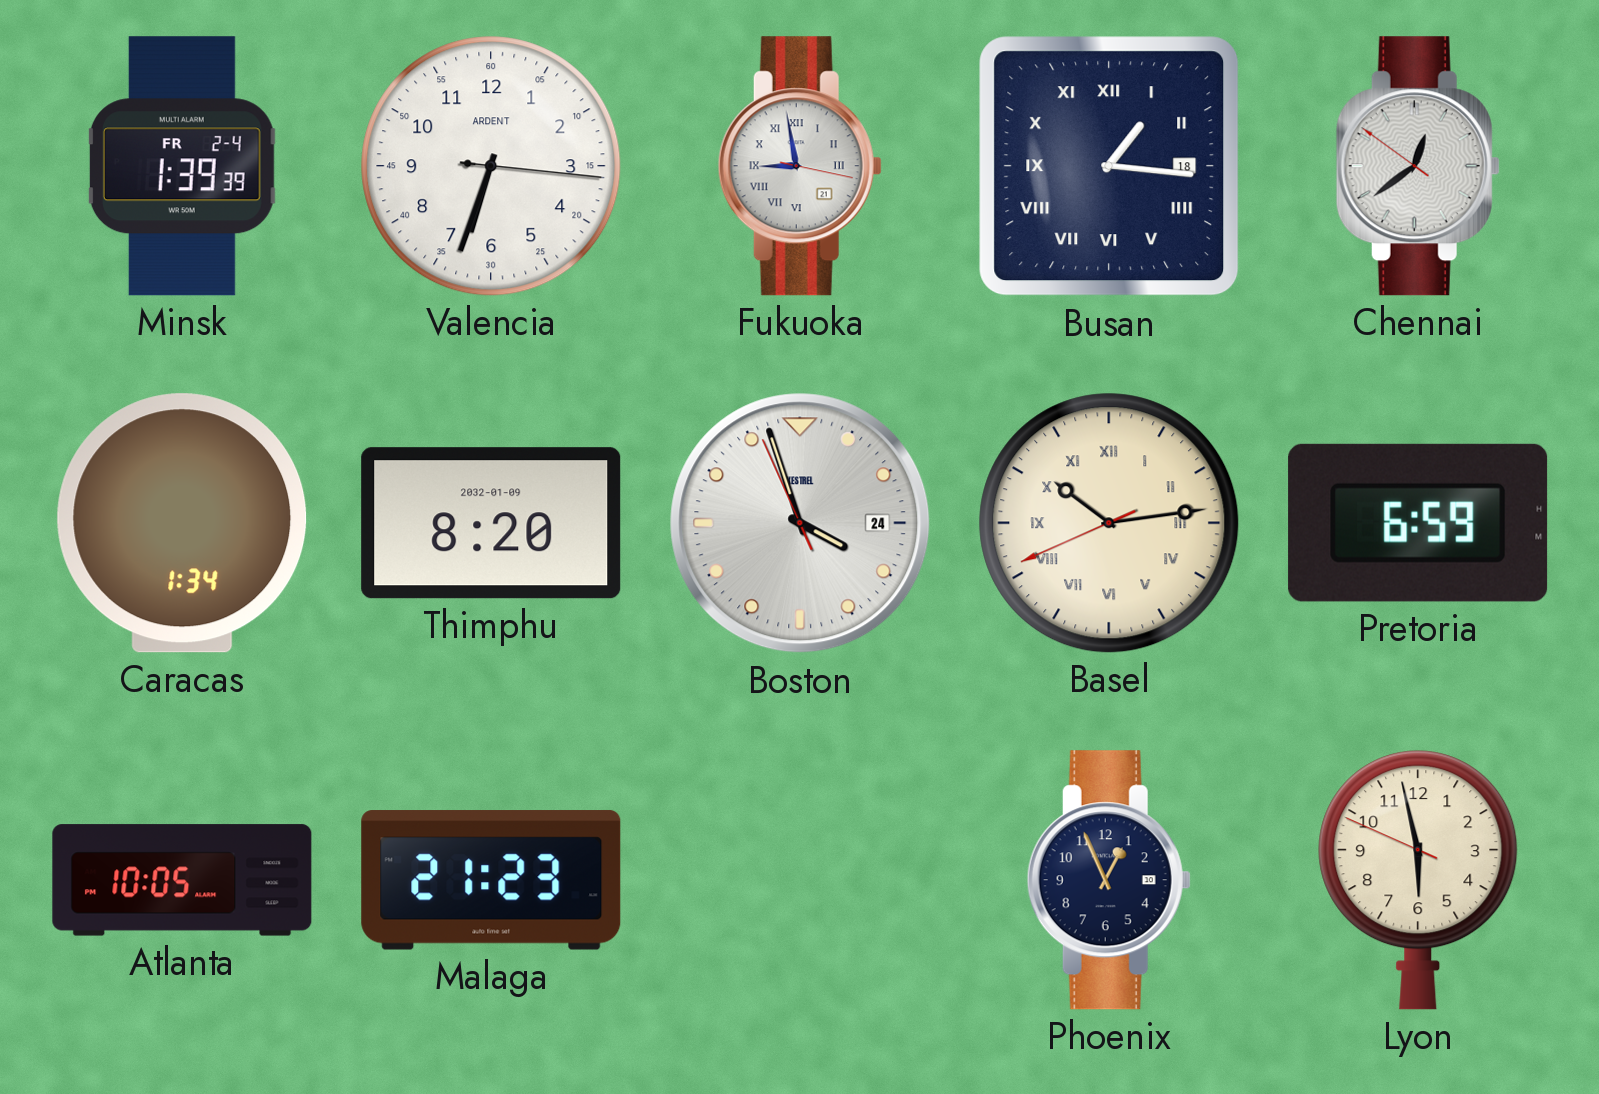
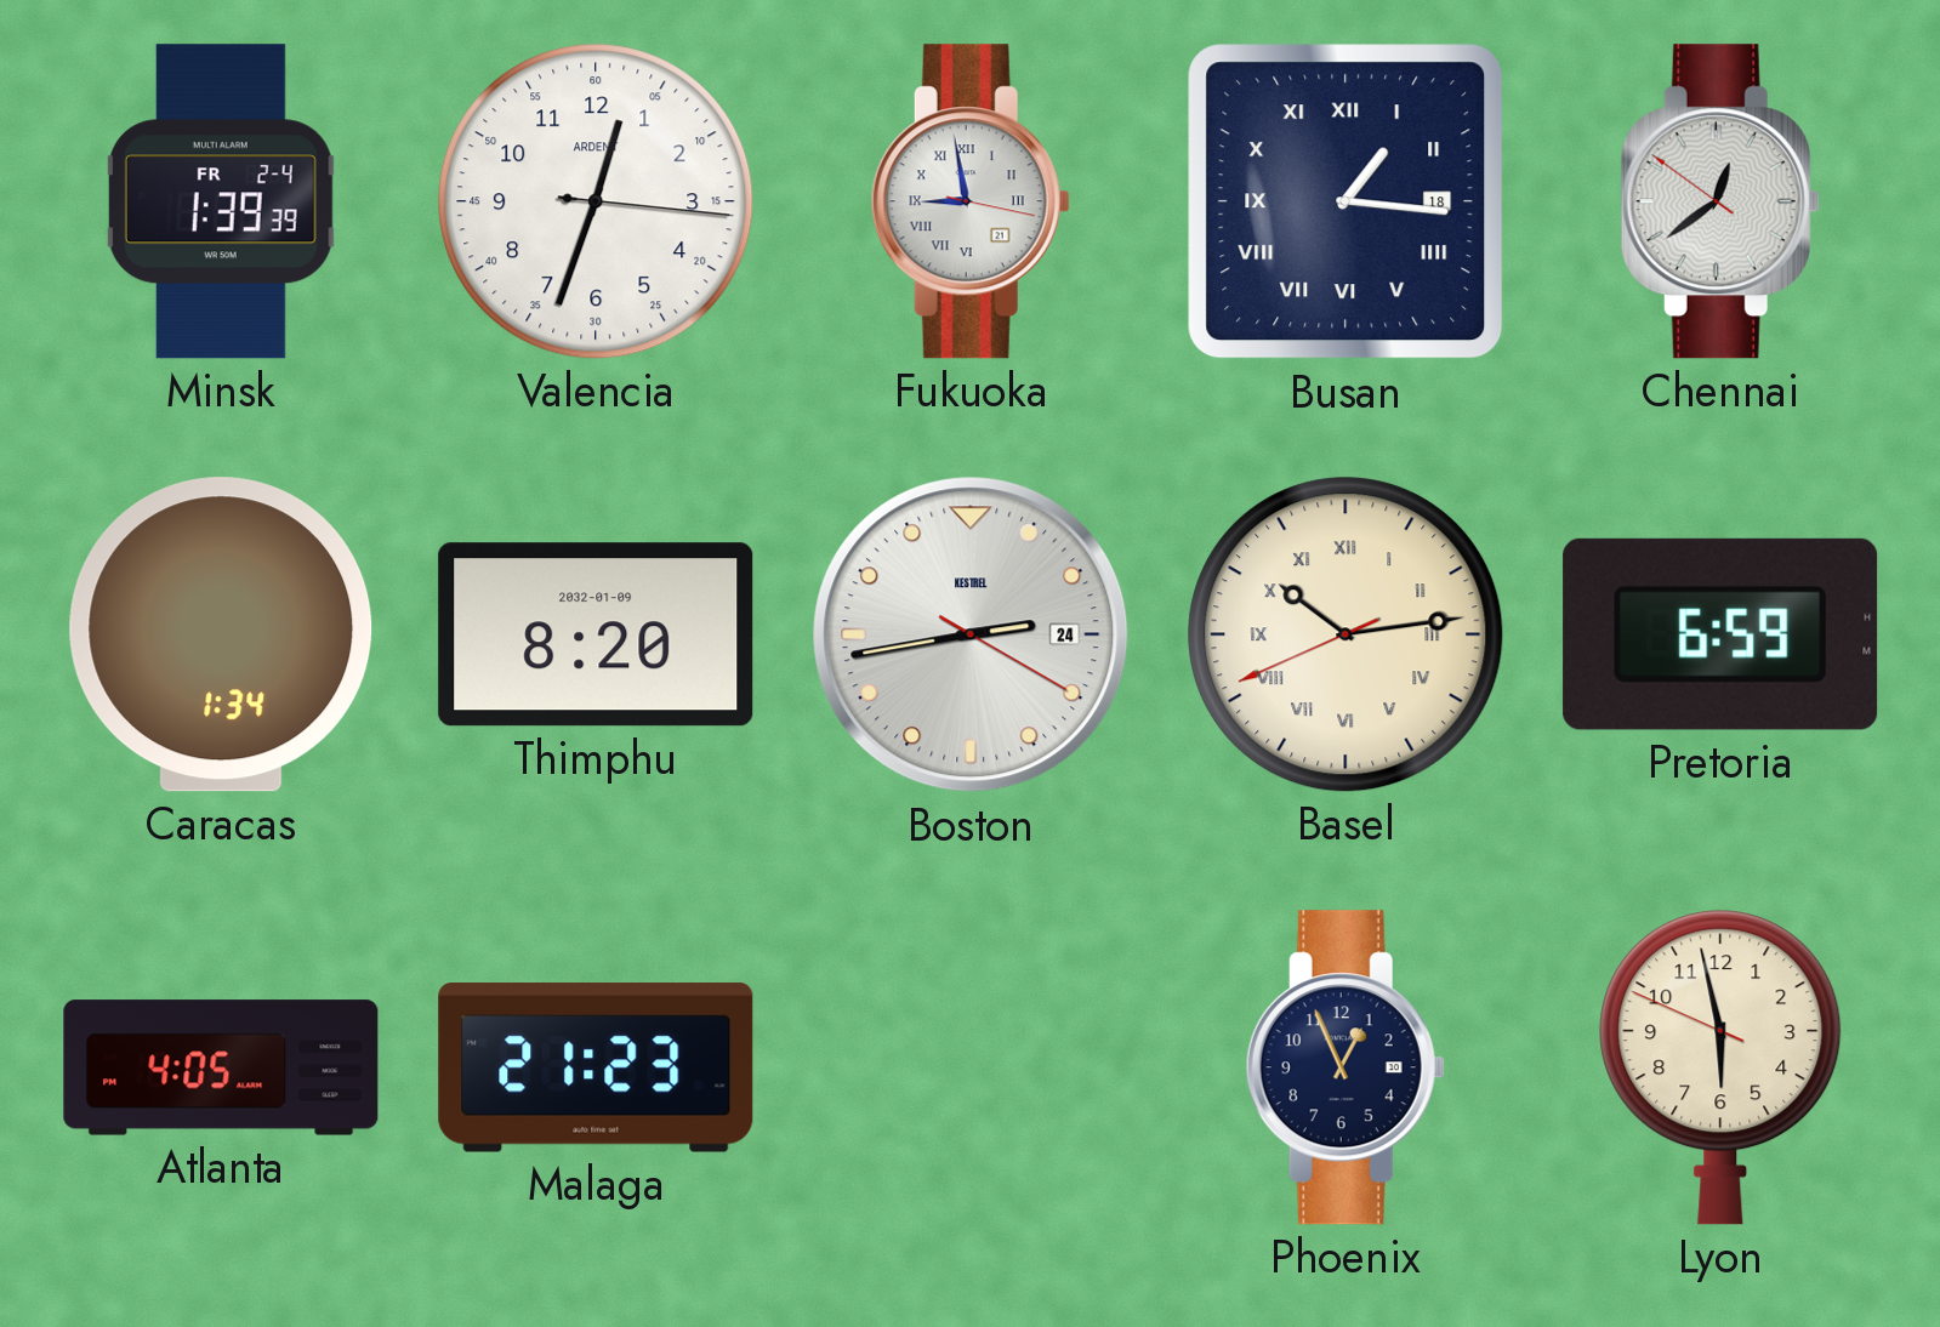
Valencia: 6:33 -> 12:33
Boston: 3:56 -> 2:43
Atlanta: 10:05 -> 4:05
